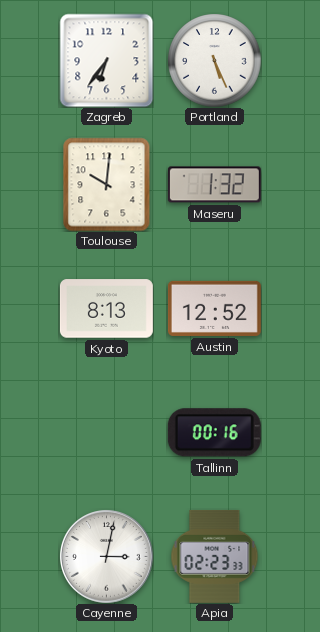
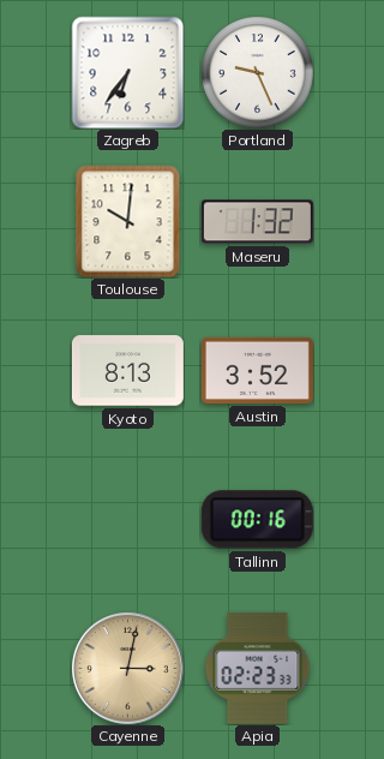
Portland: 5:26 -> 9:26
Austin: 12:52 -> 3:52
Cayenne dial: white -> champagne
